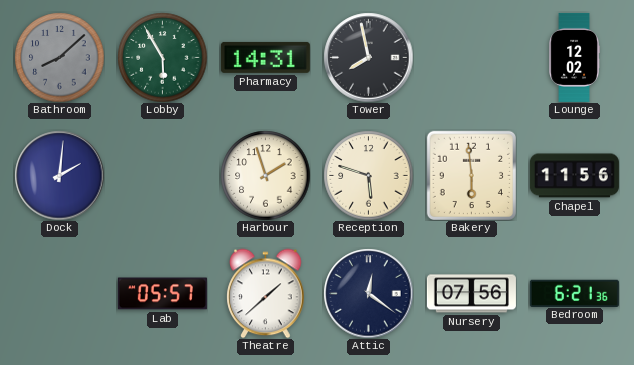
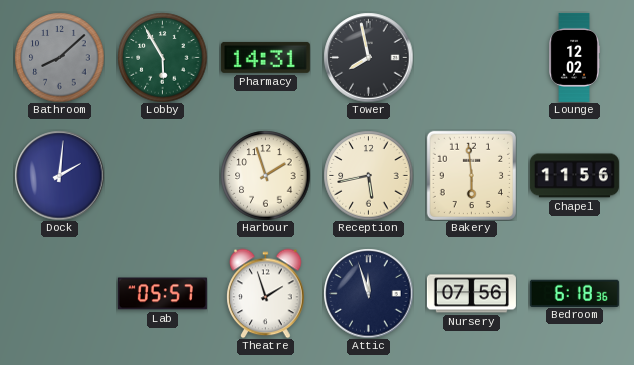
Reception: 5:48 -> 5:43
Theatre: 1:38 -> 1:57
Attic: 12:21 -> 11:57
Bedroom: 6:21 -> 6:18
